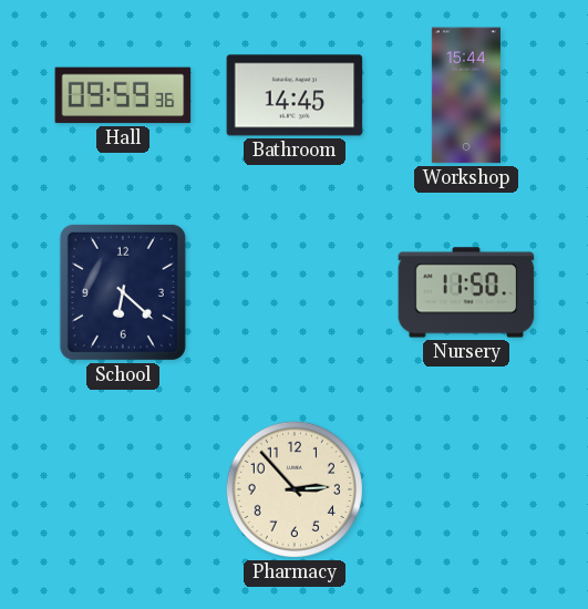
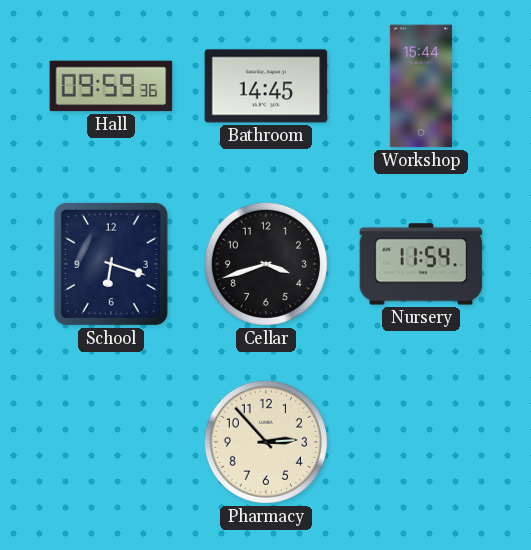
School: 6:22 -> 6:18
Cellar: none -> 3:42
Nursery: 11:50 -> 11:54
